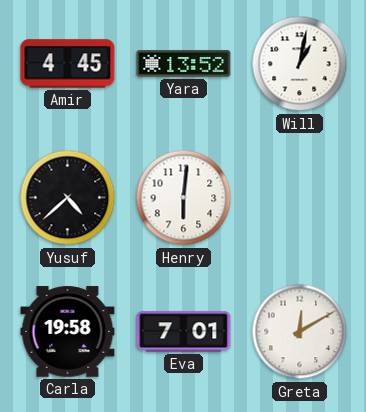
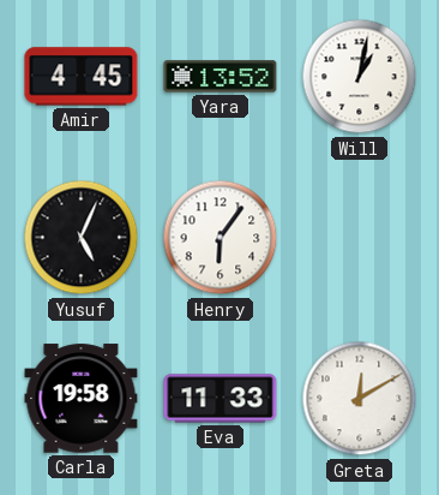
Yusuf: 4:38 -> 5:04
Henry: 6:01 -> 6:06
Eva: 7:01 -> 11:33
